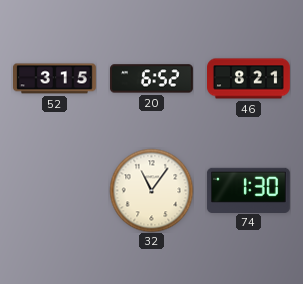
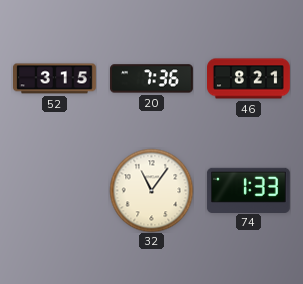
20: 6:52 -> 7:36
74: 1:30 -> 1:33
